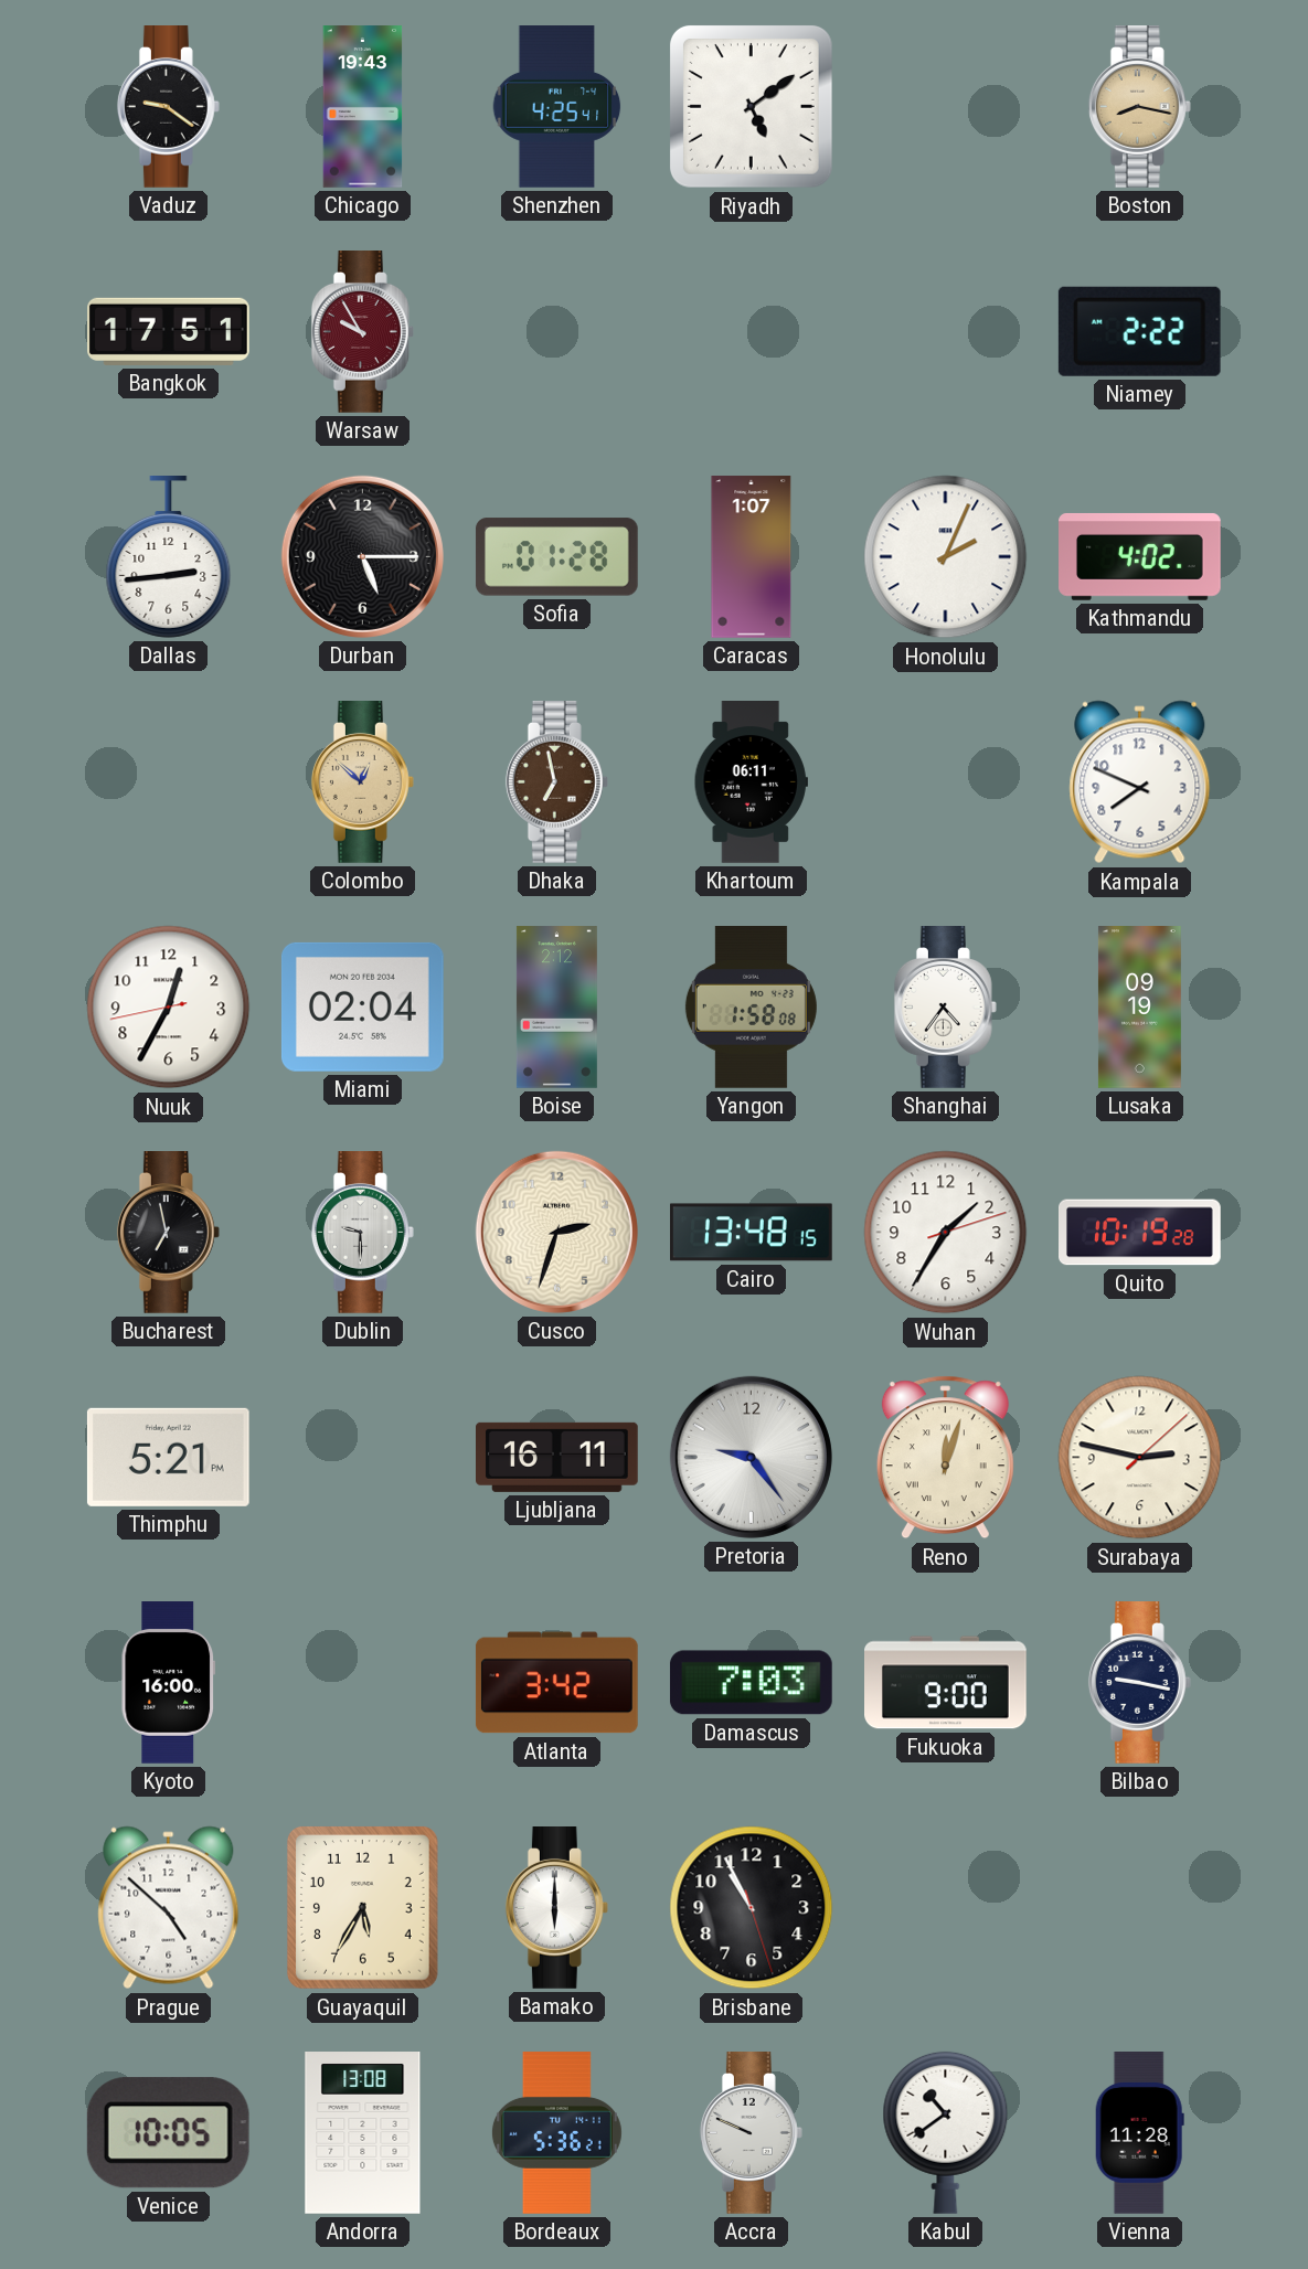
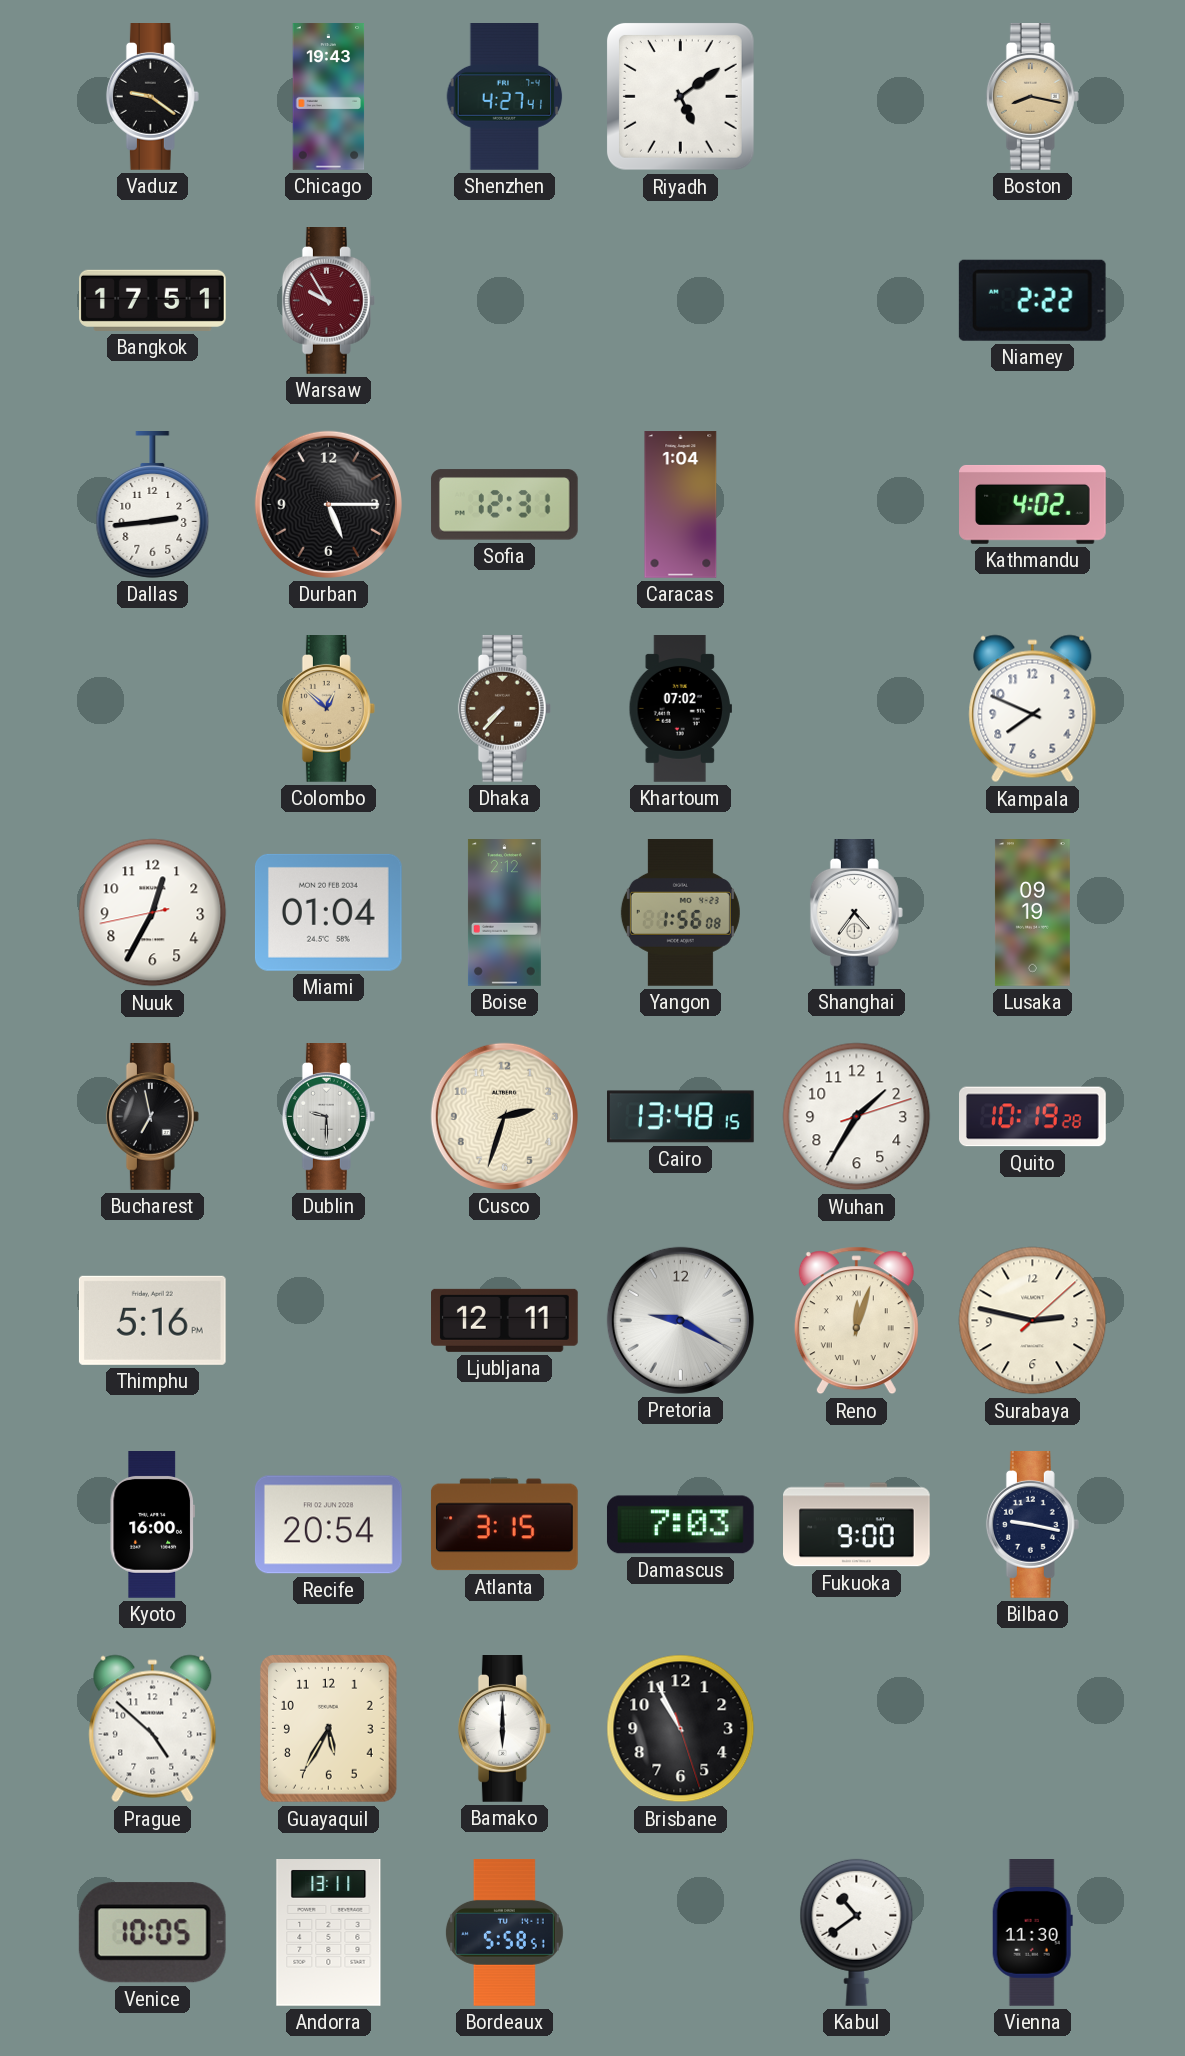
Shenzhen: 4:25 -> 4:27
Sofia: 01:28 -> 12:31
Caracas: 1:07 -> 1:04
Honolulu: 2:04 -> none
Dhaka: 6:58 -> 7:37
Khartoum: 06:11 -> 07:02
Miami: 02:04 -> 01:04
Yangon: 1:58 -> 1:56
Thimphu: 5:21 -> 5:16
Ljubljana: 16:11 -> 12:11
Pretoria: 9:24 -> 9:20
Recife: none -> 20:54
Atlanta: 3:42 -> 3:15
Andorra: 13:08 -> 13:11
Bordeaux: 5:36 -> 5:58
Accra: 9:49 -> none
Vienna: 11:28 -> 11:30
